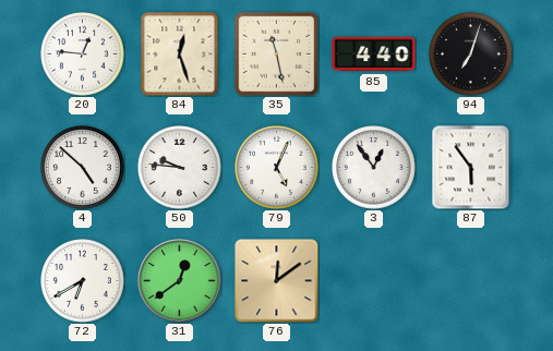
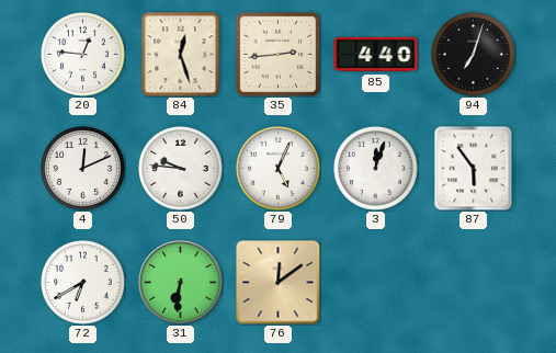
35: 11:28 -> 2:44
4: 4:52 -> 12:11
3: 12:54 -> 12:03
31: 12:39 -> 6:31
